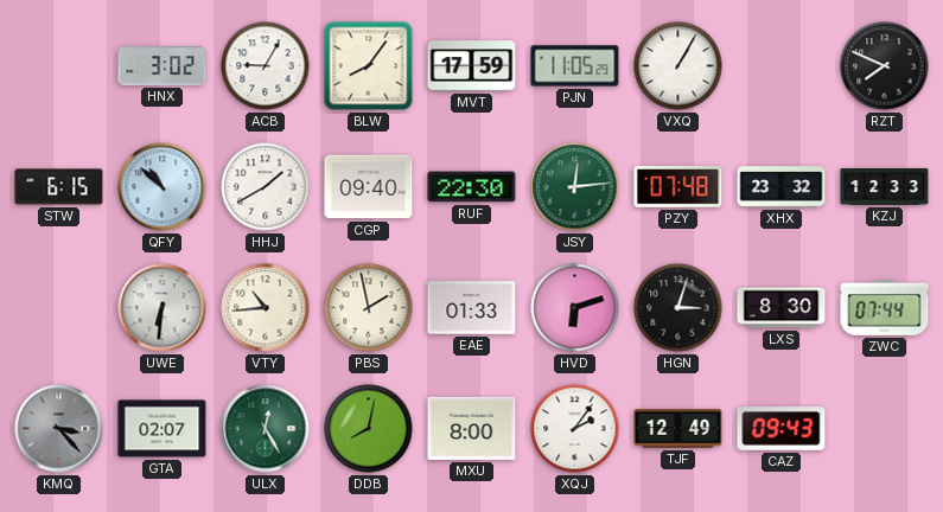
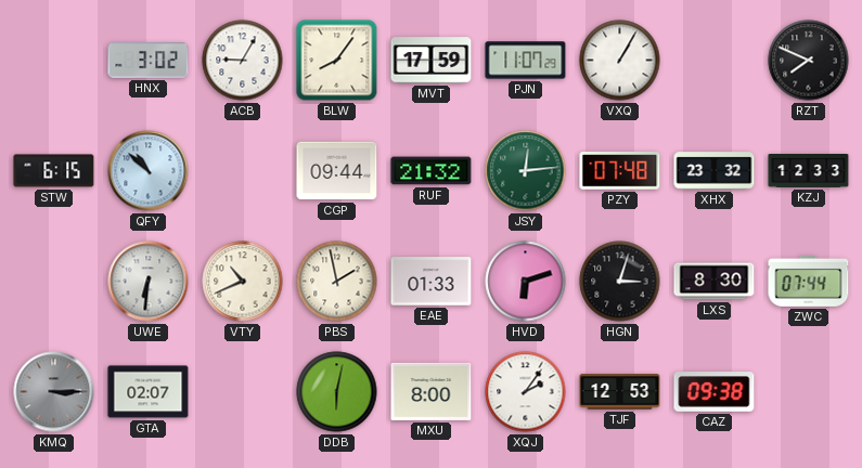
PJN: 11:05 -> 11:07
HHJ: 1:40 -> none
CGP: 09:40 -> 09:44
RUF: 22:30 -> 21:32
VTY: 10:44 -> 10:41
KMQ: 3:23 -> 3:15
ULX: 12:25 -> none
DDB: 8:02 -> 6:02
TJF: 12:49 -> 12:53
CAZ: 09:43 -> 09:38
